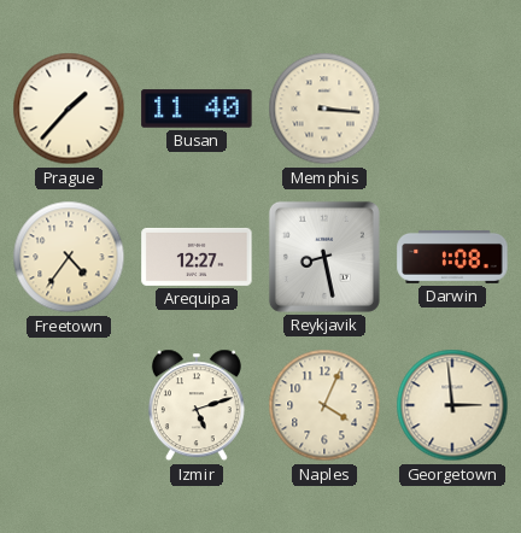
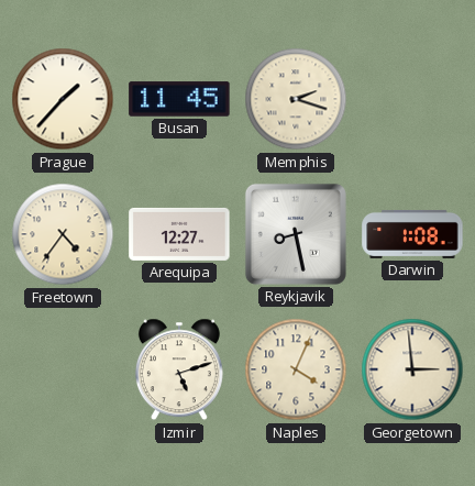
Busan: 11:40 -> 11:45
Memphis: 3:16 -> 2:18
